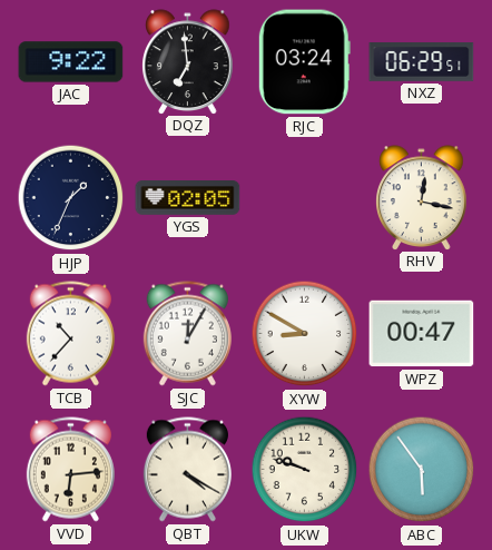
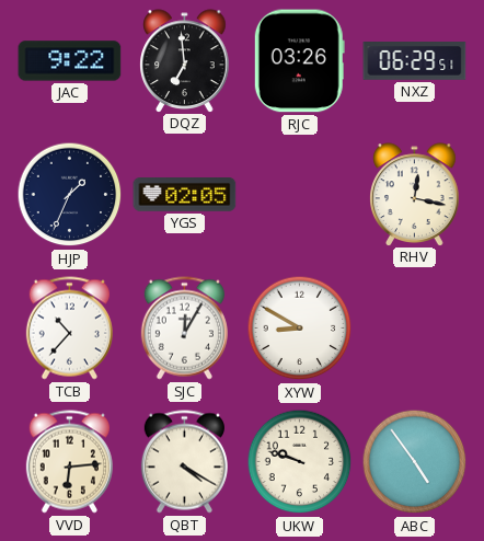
RJC: 03:24 -> 03:26
WPZ: 00:47 -> none
ABC: 5:54 -> 4:54
